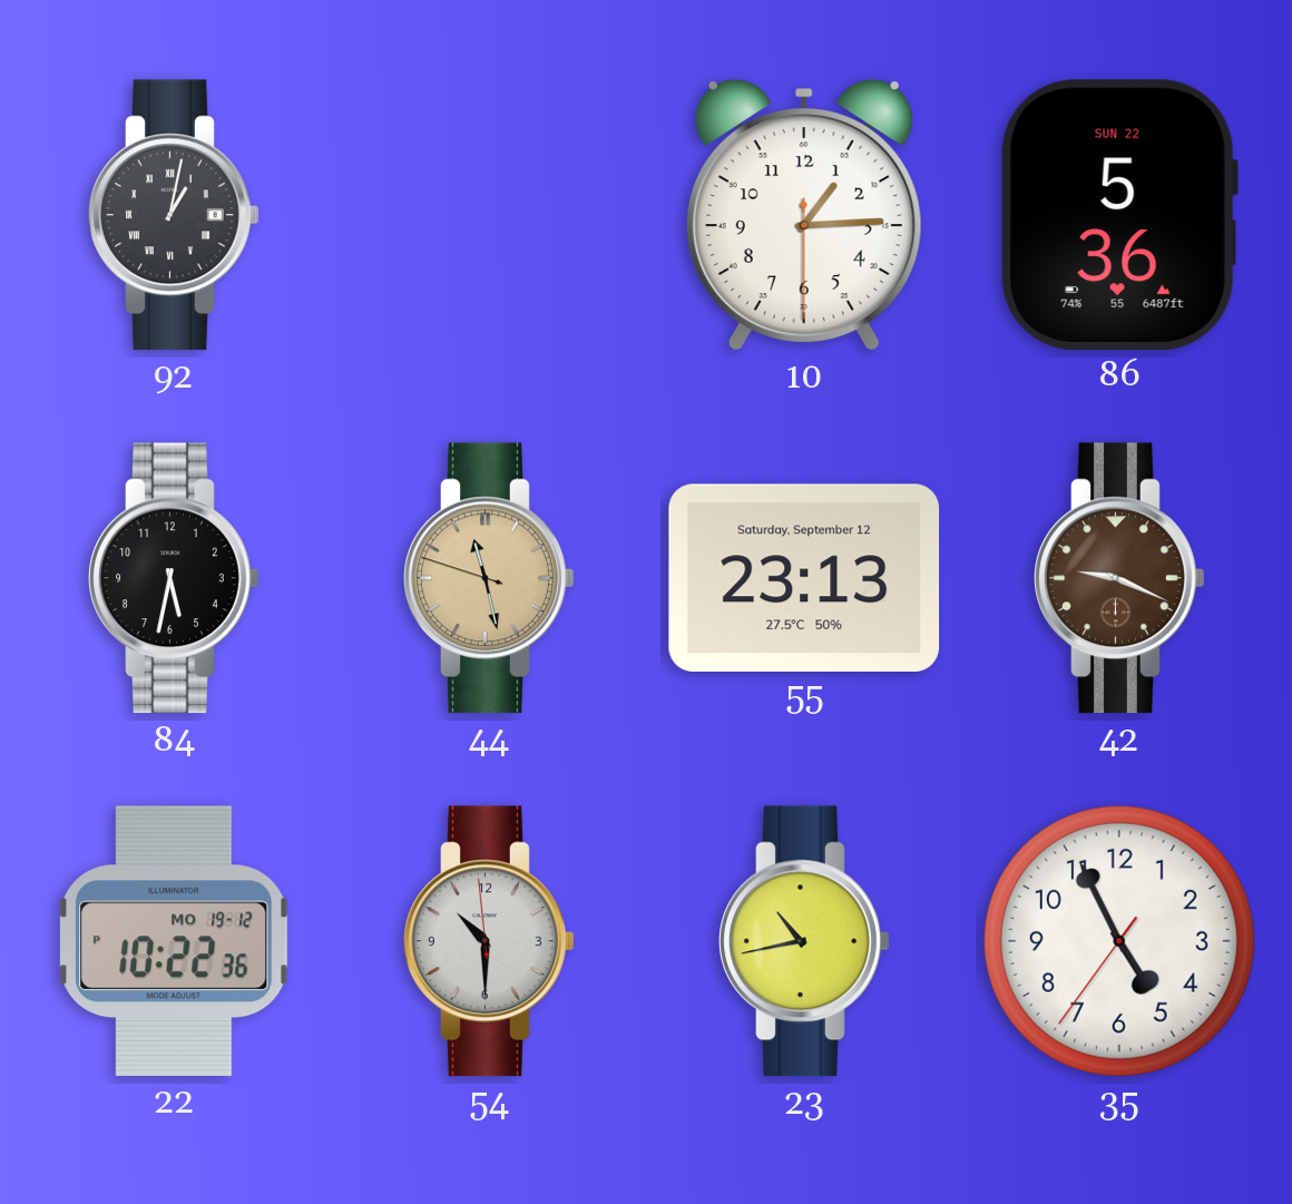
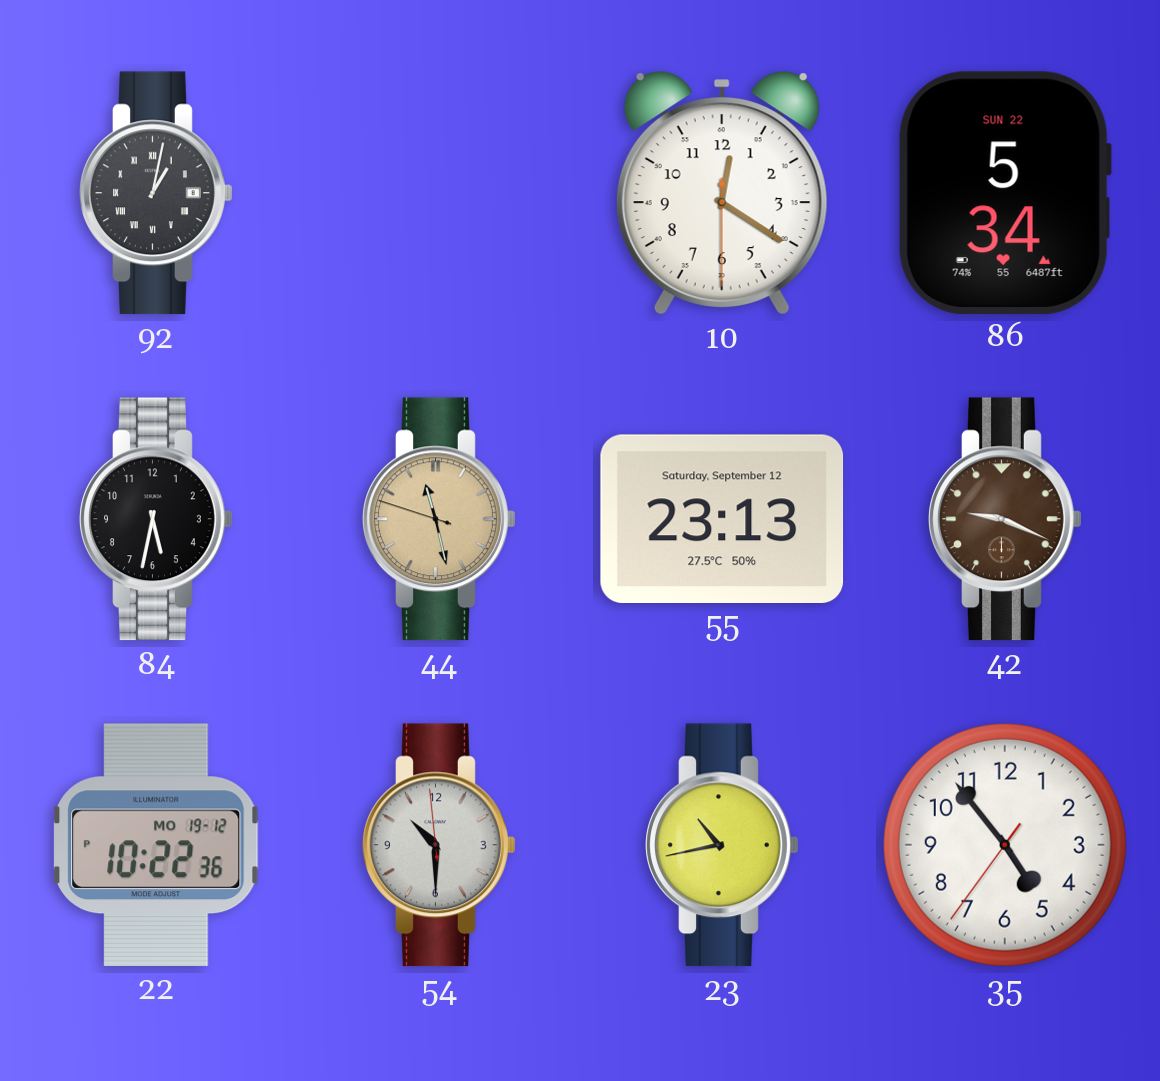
10: 1:14 -> 12:20
86: 5:36 -> 5:34
35: 4:55 -> 4:53
